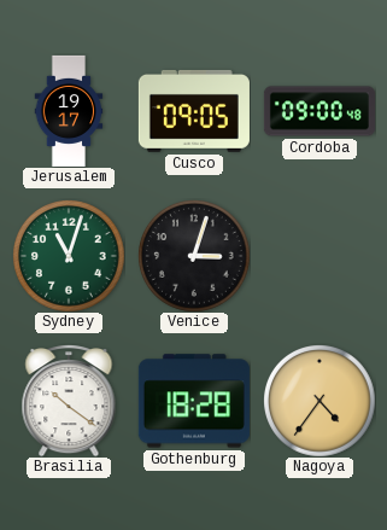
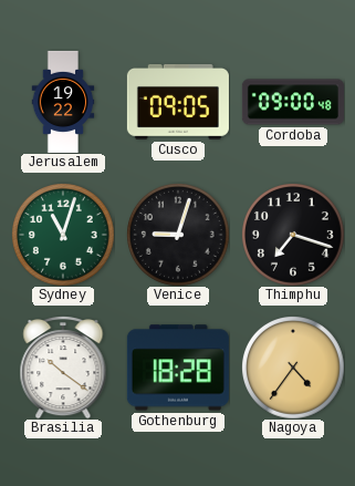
Jerusalem: 19:17 -> 19:22
Venice: 3:03 -> 9:03
Thimphu: none -> 7:18
